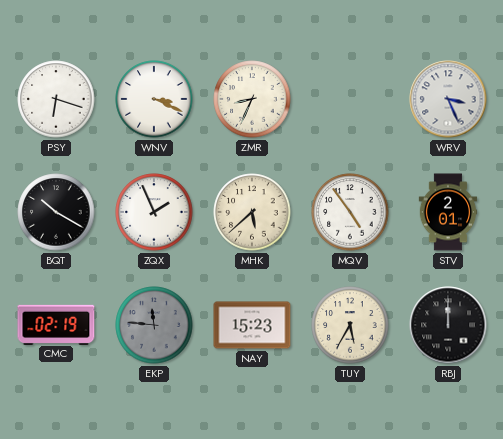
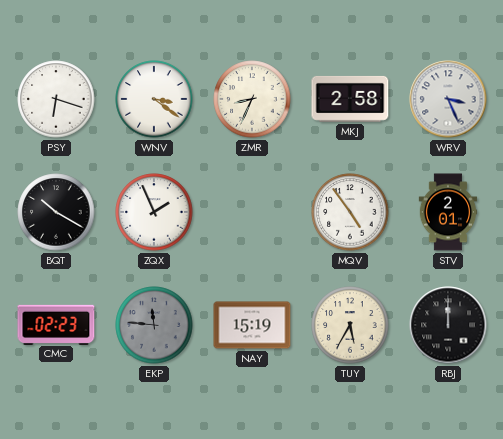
WNV: 3:19 -> 3:21
MKJ: none -> 2:58
MHK: 5:38 -> none
CMC: 02:19 -> 02:23
NAY: 15:23 -> 15:19
